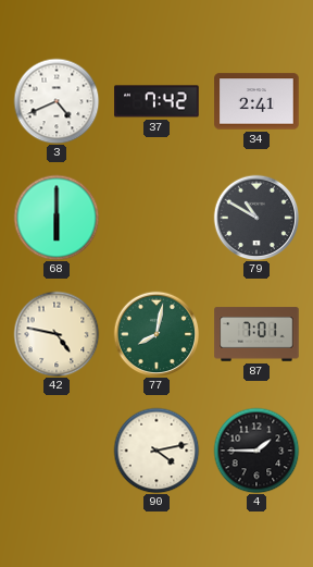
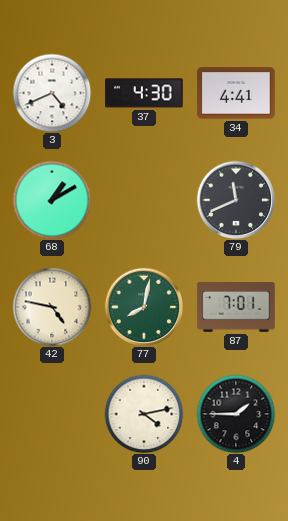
37: 7:42 -> 4:30
34: 2:41 -> 4:41
68: 6:00 -> 1:10
79: 10:50 -> 11:41
